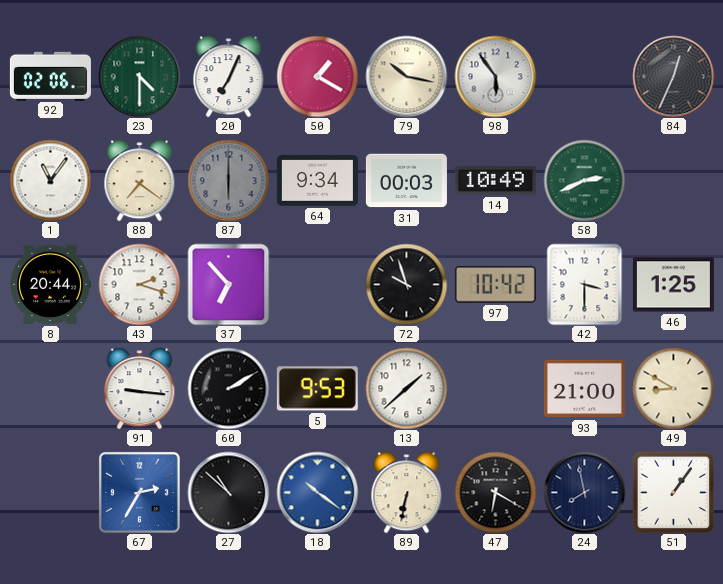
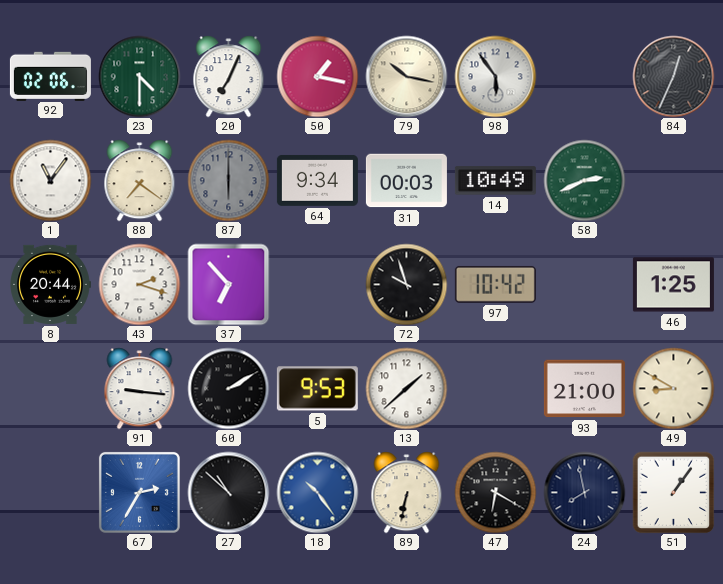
50: 1:20 -> 1:17
42: 3:30 -> none
18: 10:21 -> 10:24
